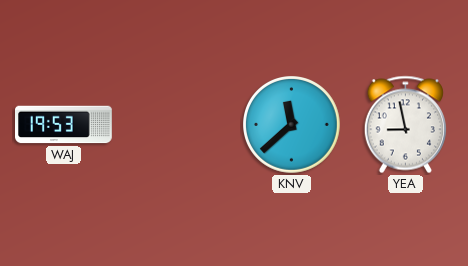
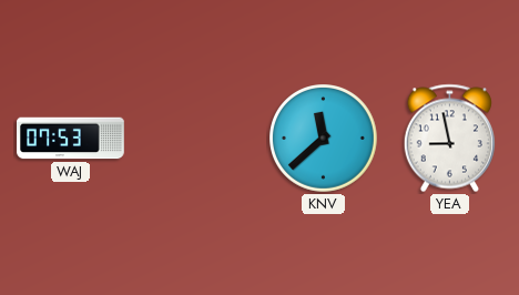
WAJ: 19:53 -> 07:53
